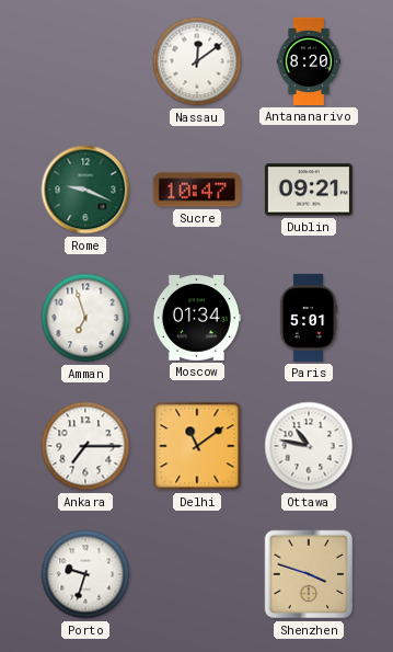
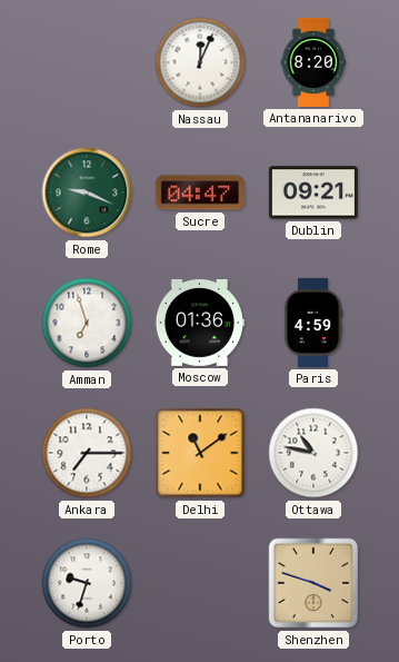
Nassau: 12:09 -> 12:04
Sucre: 10:47 -> 04:47
Moscow: 01:34 -> 01:36
Paris: 5:01 -> 4:59
